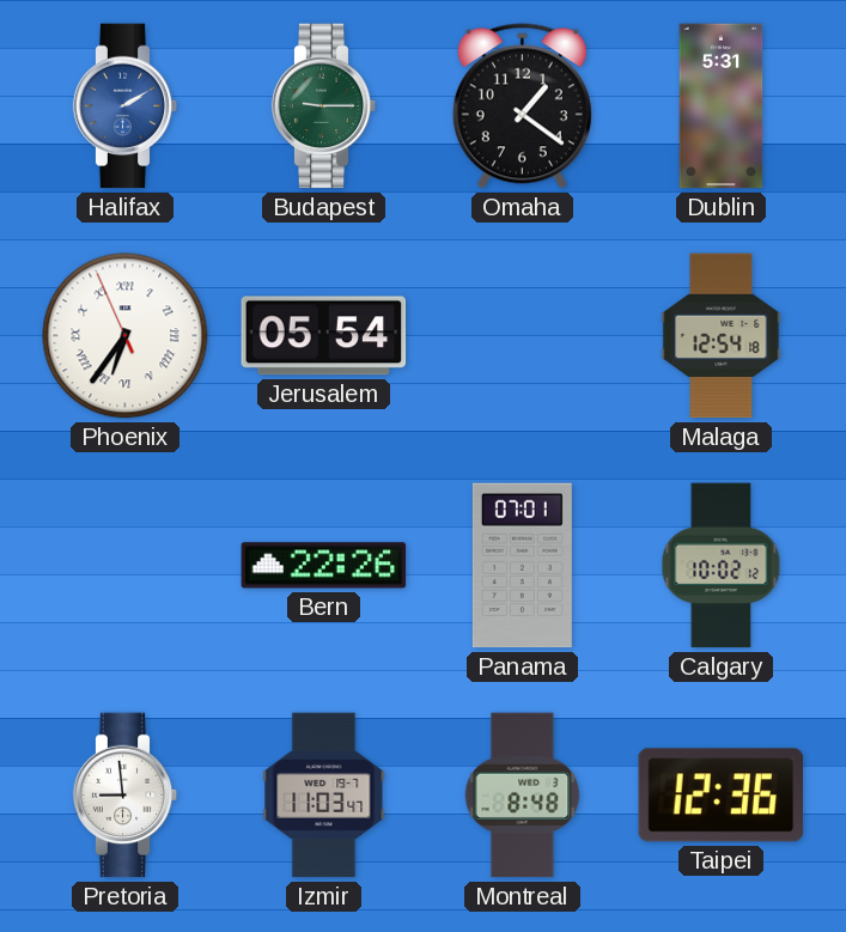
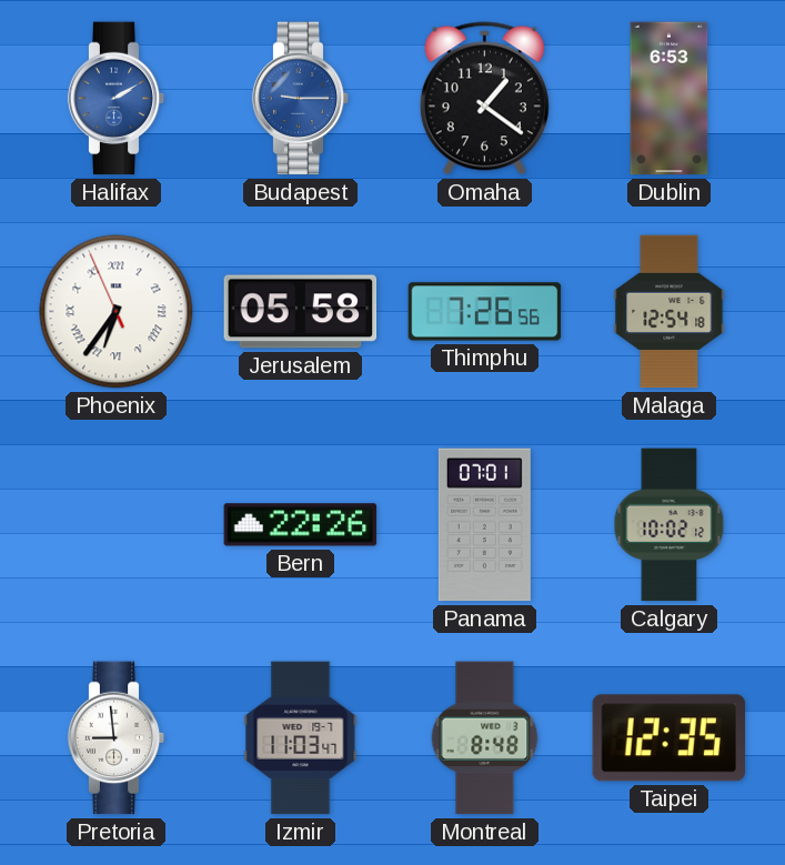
Budapest dial: green -> blue
Dublin: 5:31 -> 6:53
Jerusalem: 05:54 -> 05:58
Thimphu: none -> 7:26
Taipei: 12:36 -> 12:35
